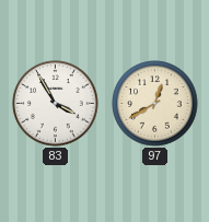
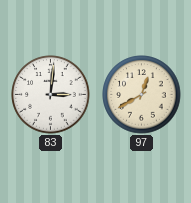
83: 3:55 -> 3:01
